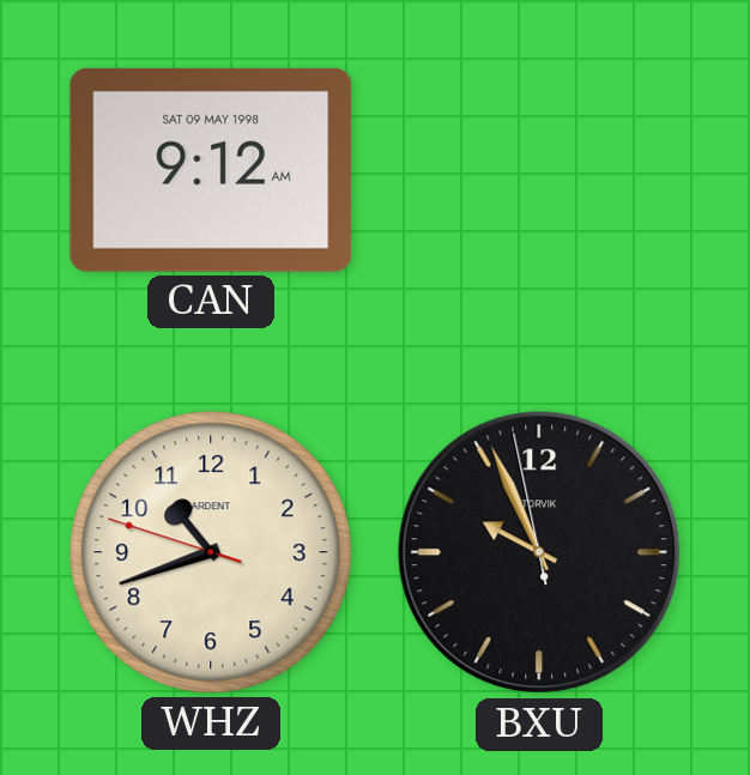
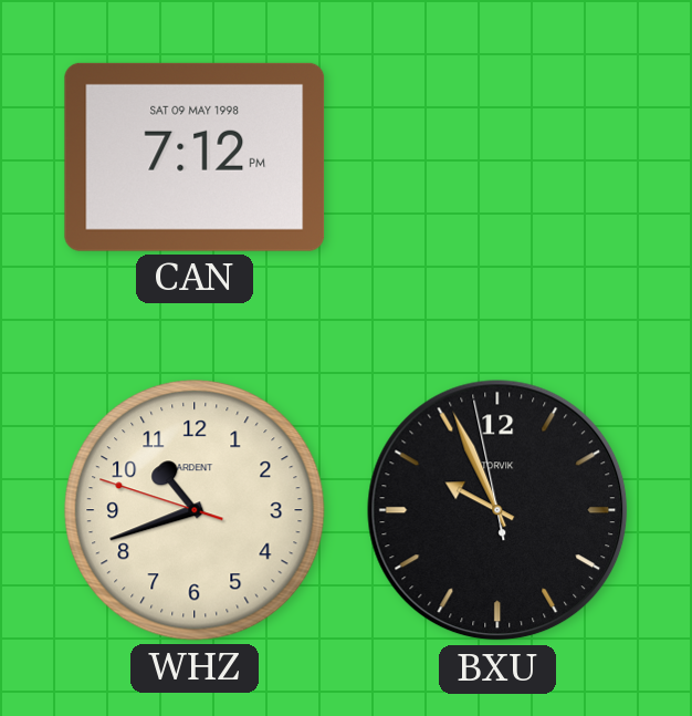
CAN: 9:12 -> 7:12
